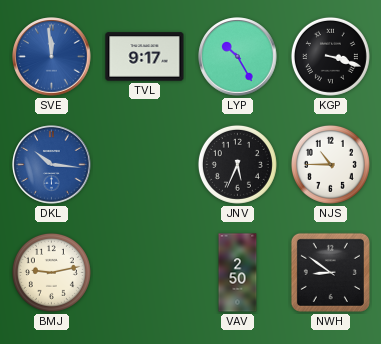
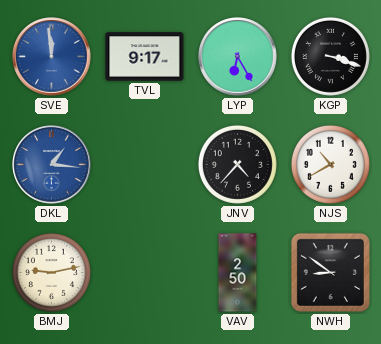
LYP: 10:25 -> 6:25
DKL: 10:16 -> 1:16
JNV: 5:34 -> 4:37
NJS: 10:45 -> 10:40
